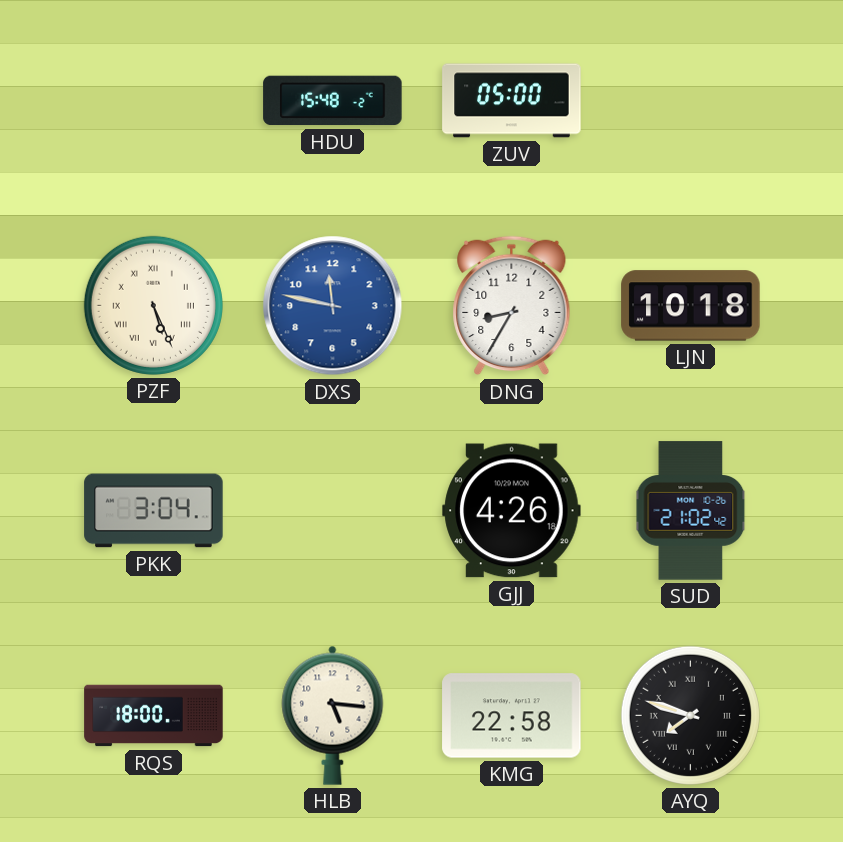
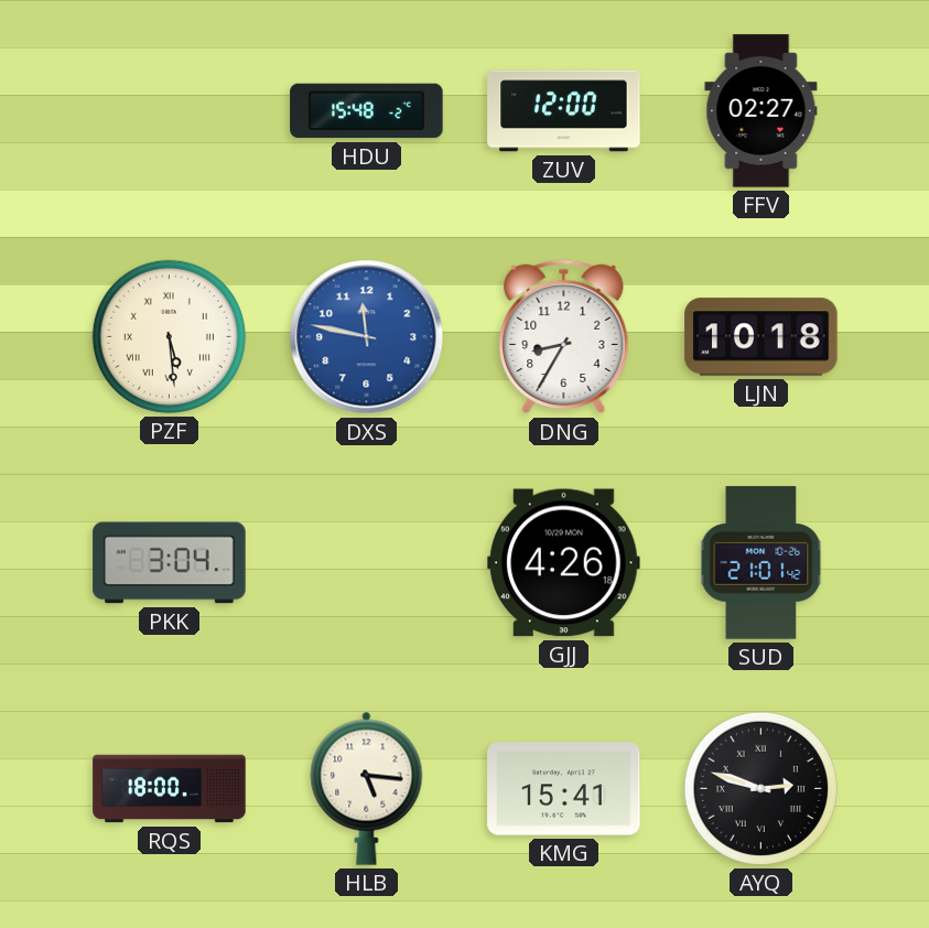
ZUV: 05:00 -> 12:00
FFV: none -> 02:27
PZF: 5:26 -> 5:29
SUD: 21:02 -> 21:01
KMG: 22:58 -> 15:41
AYQ: 7:48 -> 2:48
